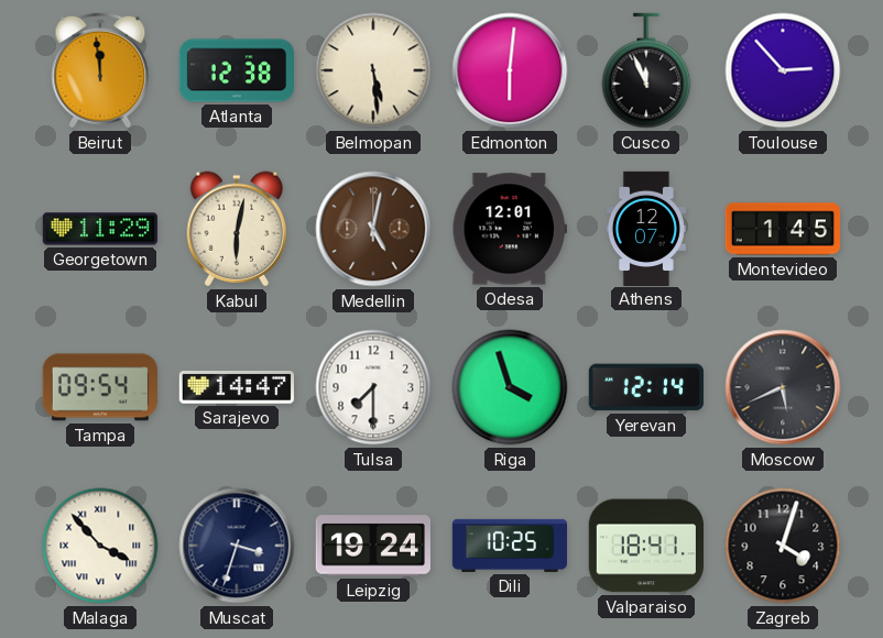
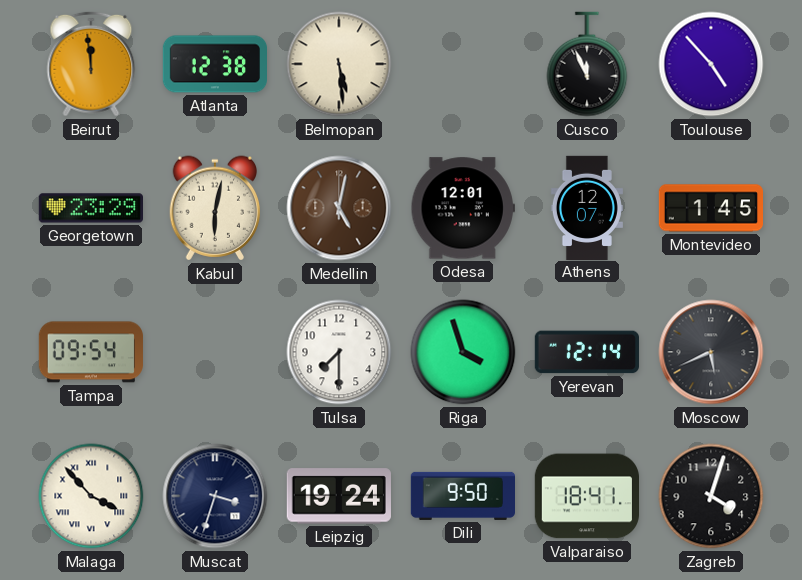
Edmonton: 6:01 -> none
Toulouse: 2:53 -> 4:53
Georgetown: 11:29 -> 23:29
Sarajevo: 14:47 -> none
Dili: 10:25 -> 9:50
